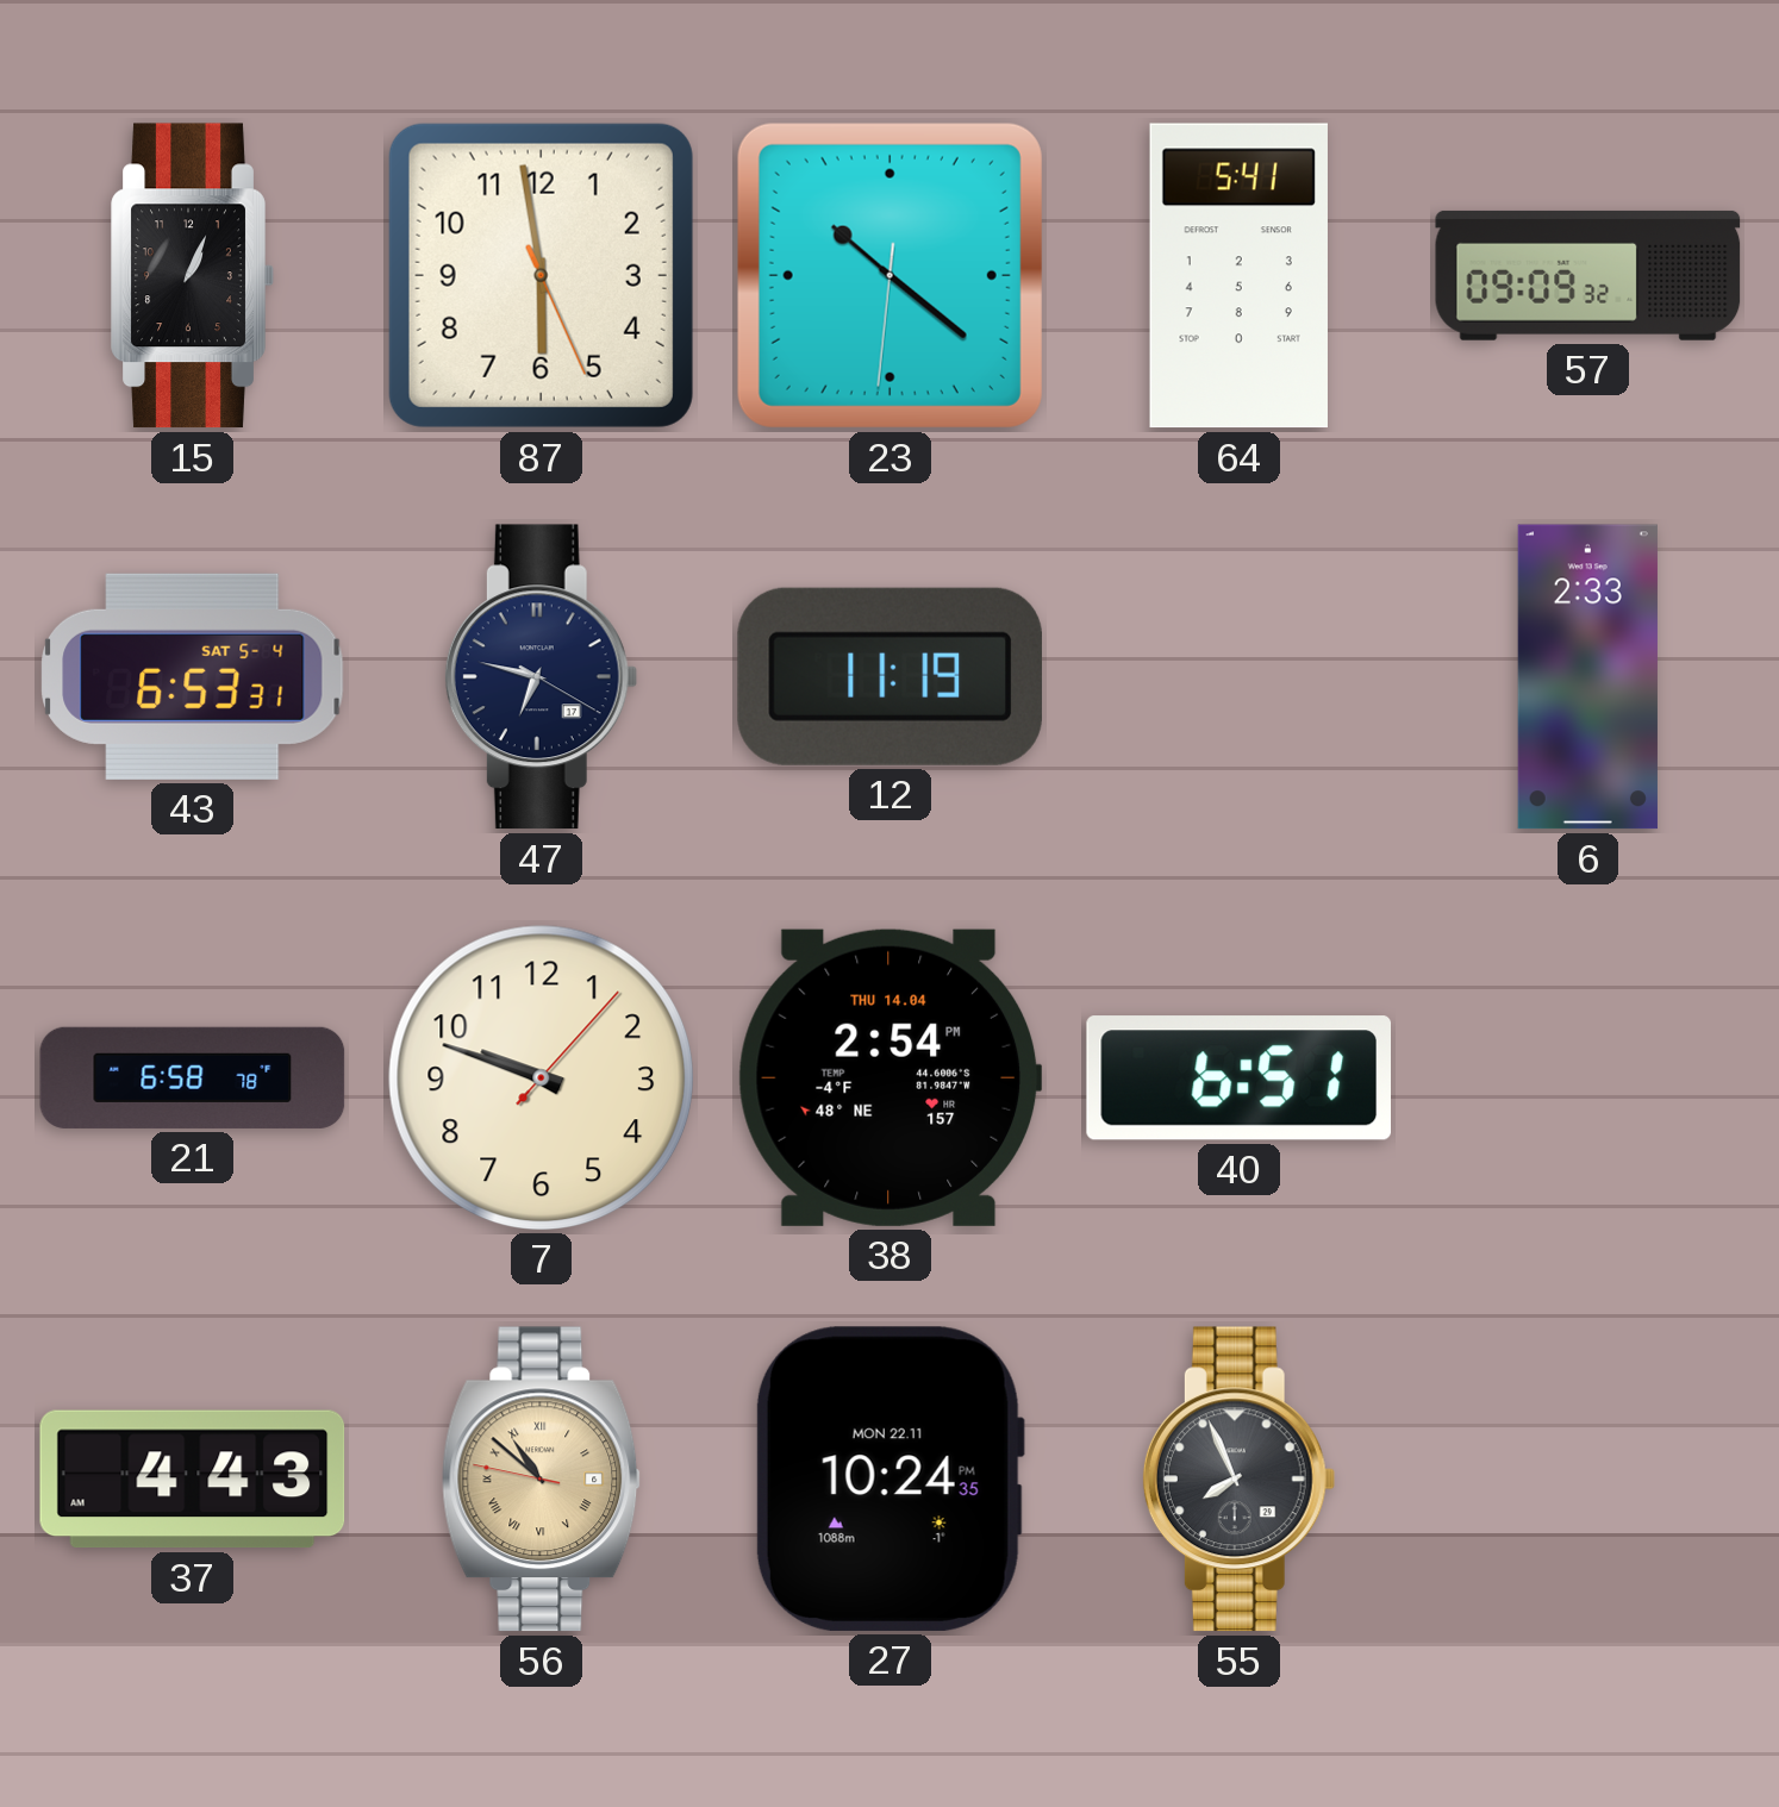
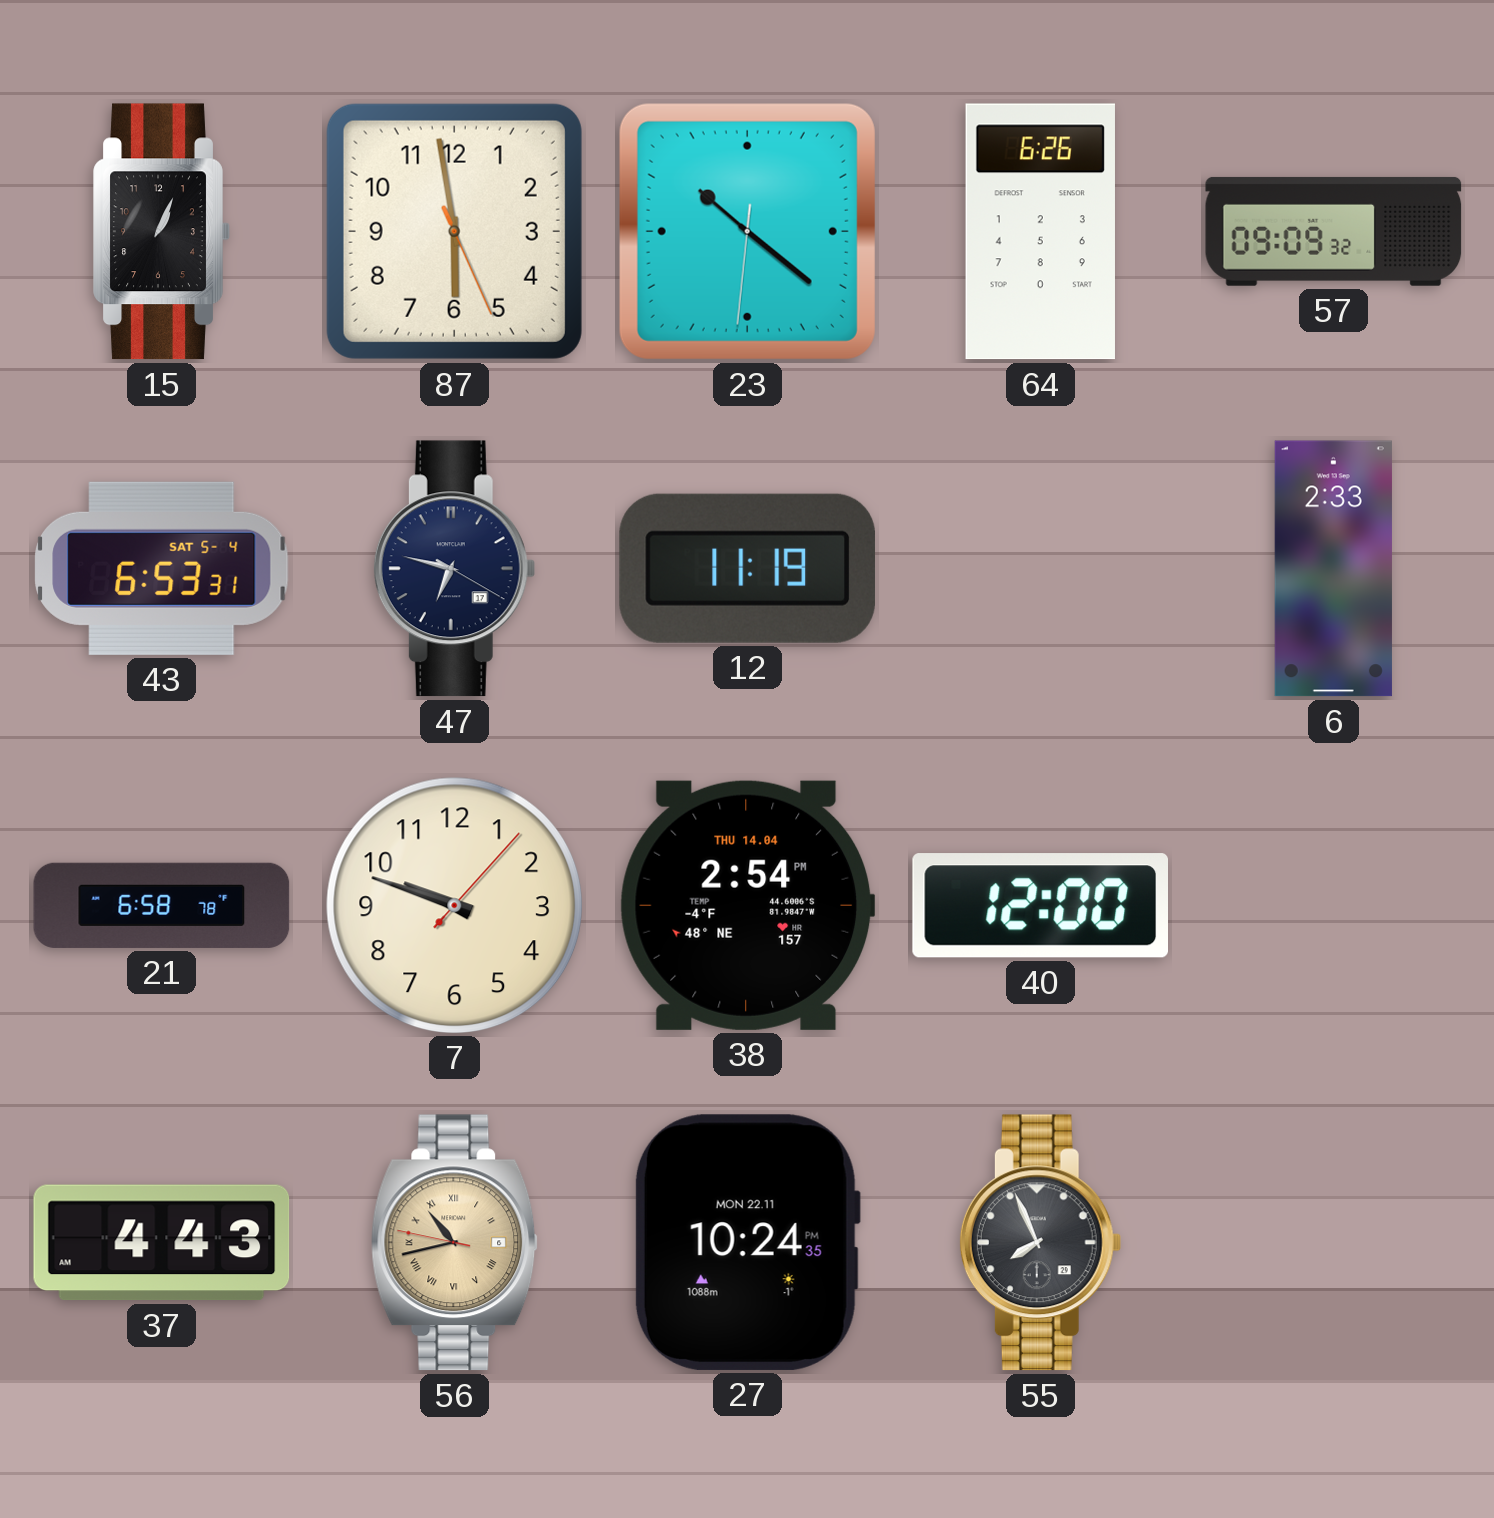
64: 5:41 -> 6:26
40: 6:51 -> 12:00
56: 10:51 -> 10:42
